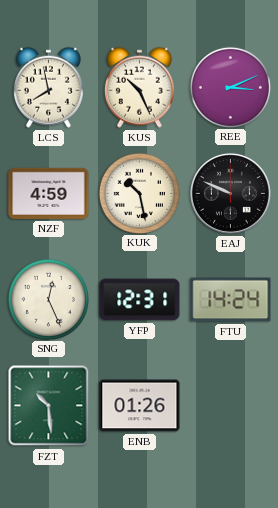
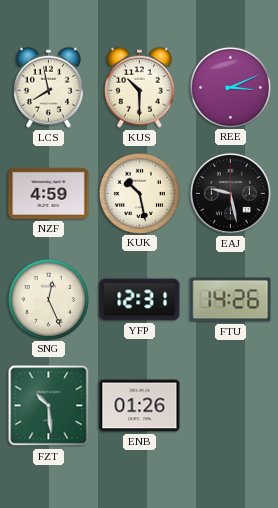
KUS: 10:26 -> 10:30
EAJ: 9:49 -> 9:28
FTU: 14:24 -> 14:26
